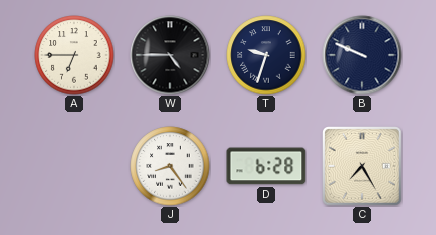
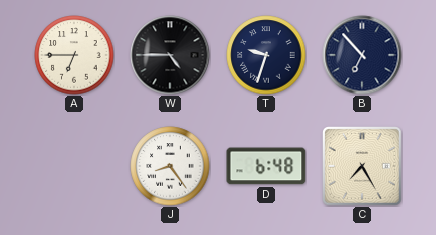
B: 9:49 -> 6:53
D: 6:28 -> 6:48
